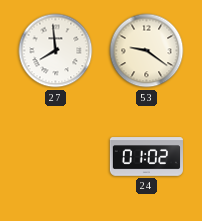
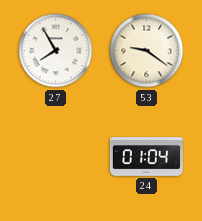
27: 7:59 -> 7:55
24: 01:02 -> 01:04
